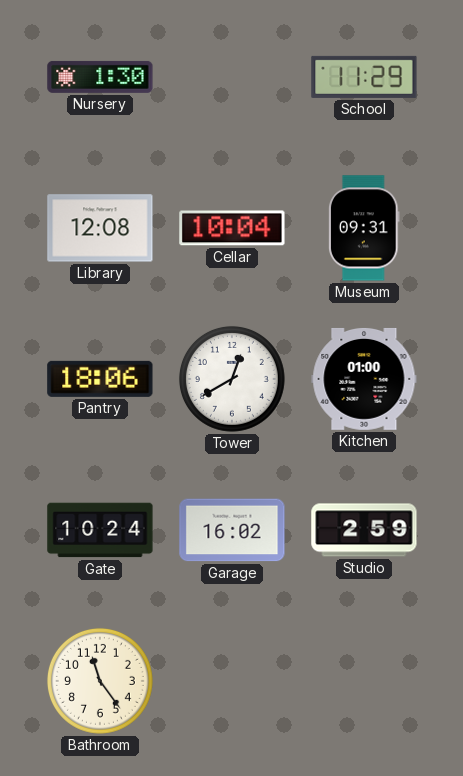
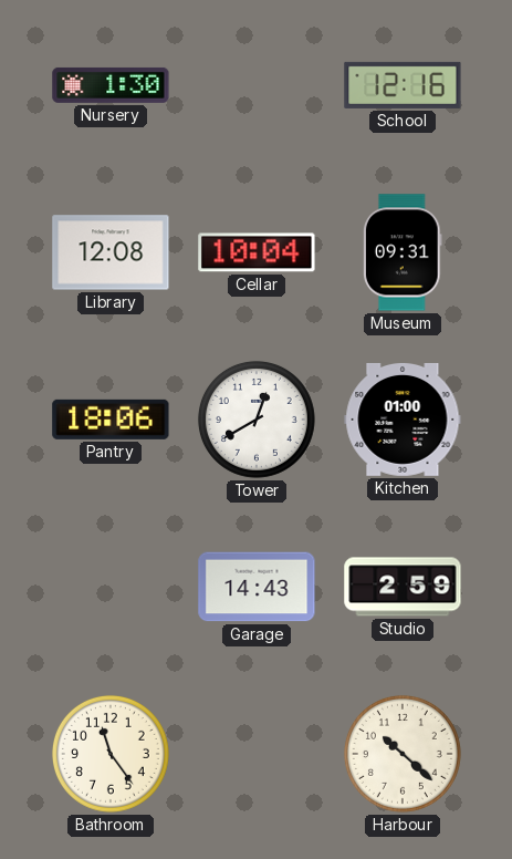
School: 11:29 -> 12:16
Gate: 10:24 -> none
Garage: 16:02 -> 14:43
Harbour: none -> 10:22
